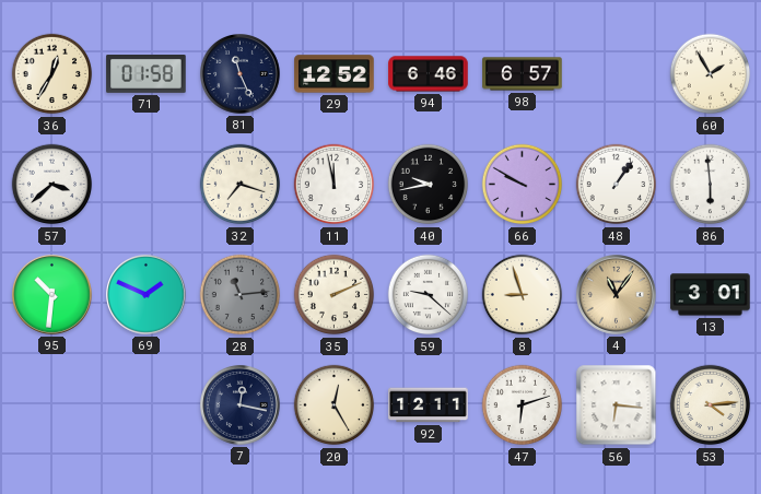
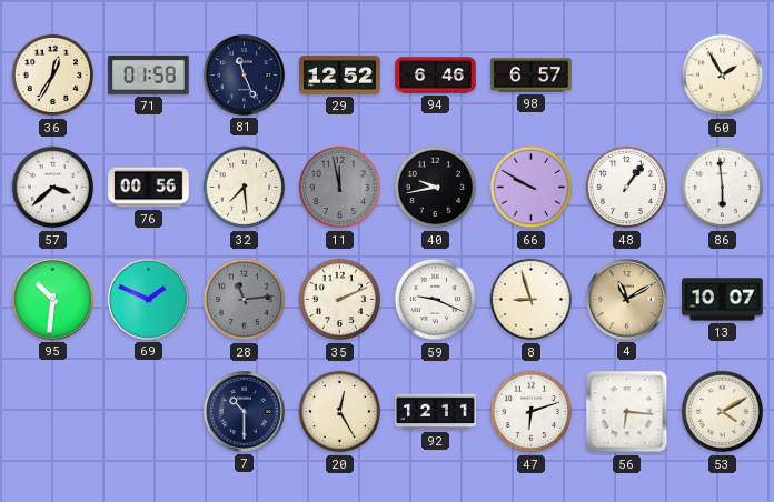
76: none -> 00:56
32: 7:18 -> 7:29
11 dial: white -> grey
59: 9:22 -> 9:19
4: 11:06 -> 11:10
13: 3:01 -> 10:07
7: 12:17 -> 10:30
53: 4:14 -> 4:10
